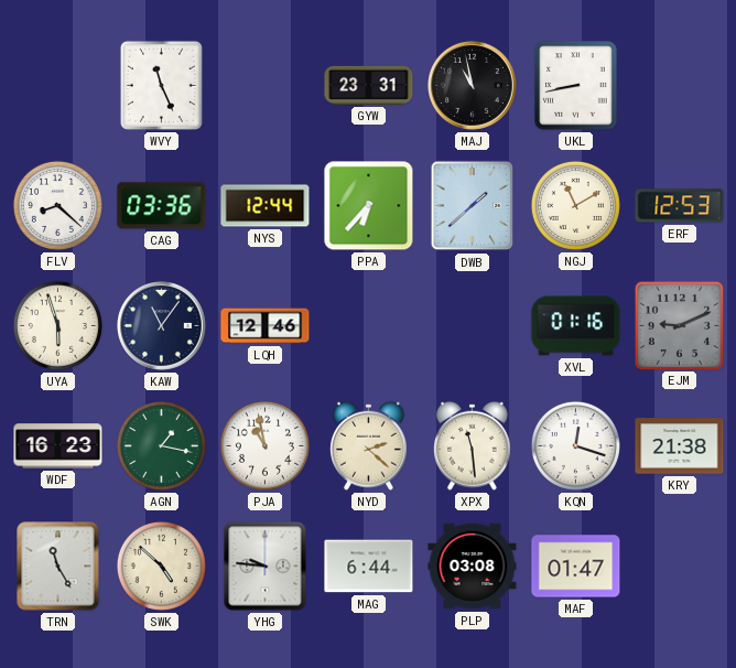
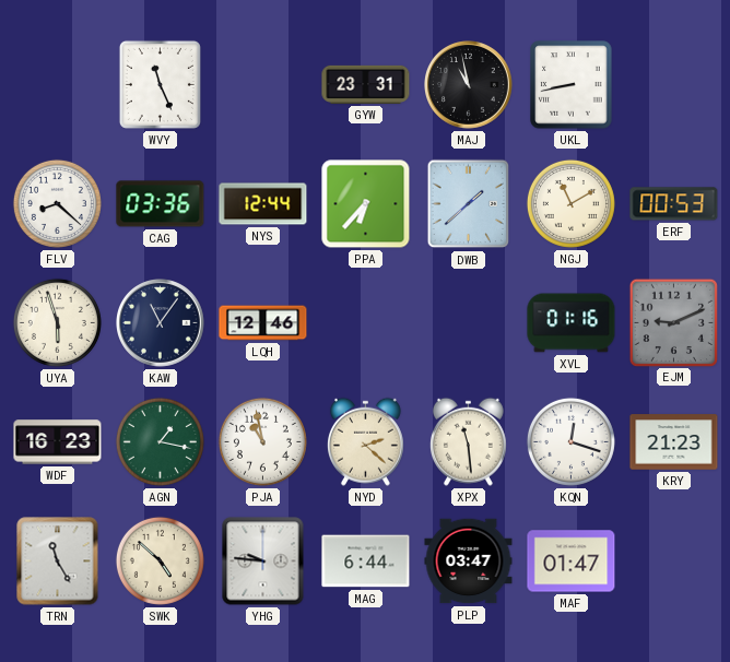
ERF: 12:53 -> 00:53
KRY: 21:38 -> 21:23
PLP: 03:08 -> 03:47
